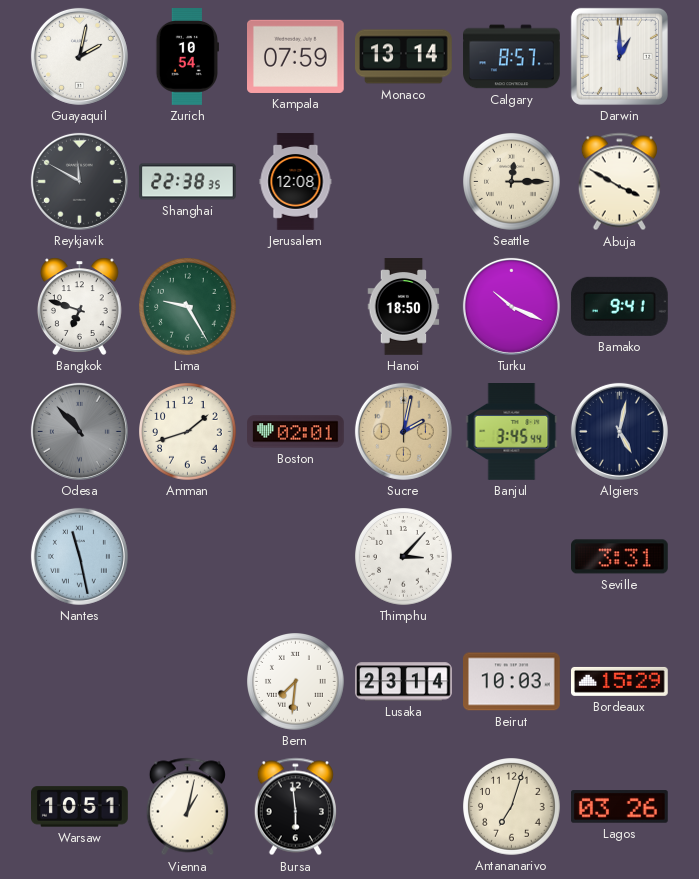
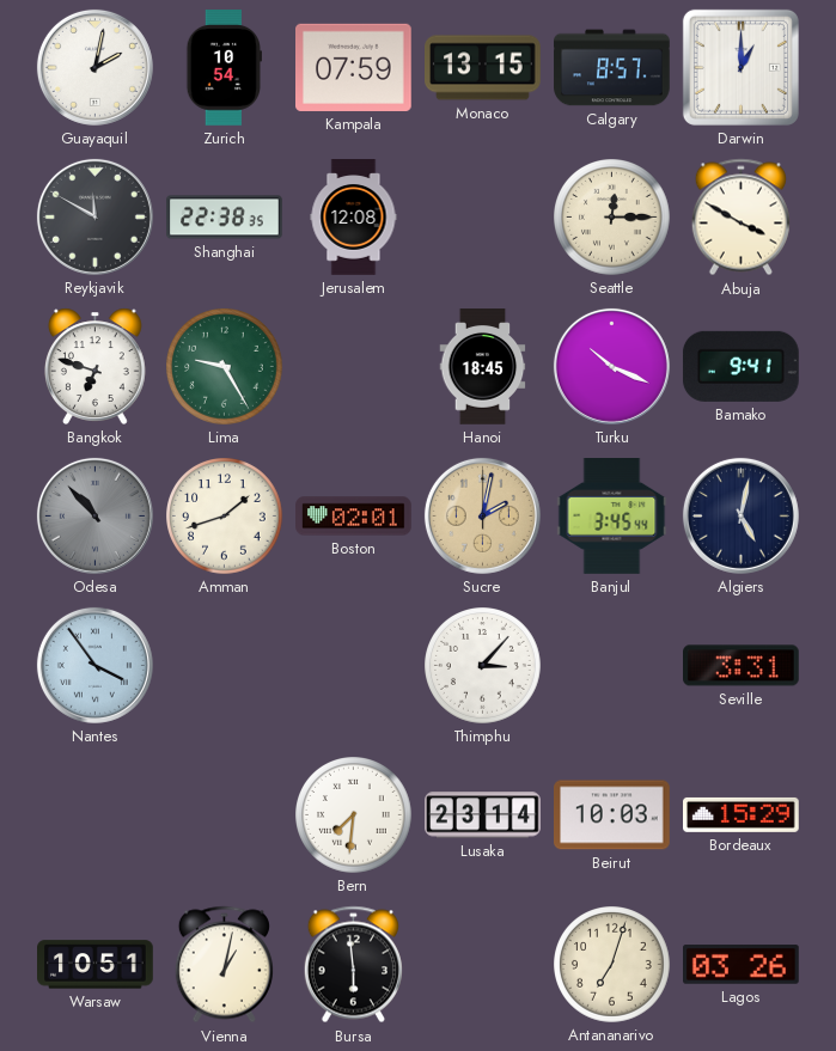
Monaco: 13:14 -> 13:15
Hanoi: 18:50 -> 18:45
Nantes: 11:28 -> 3:54
